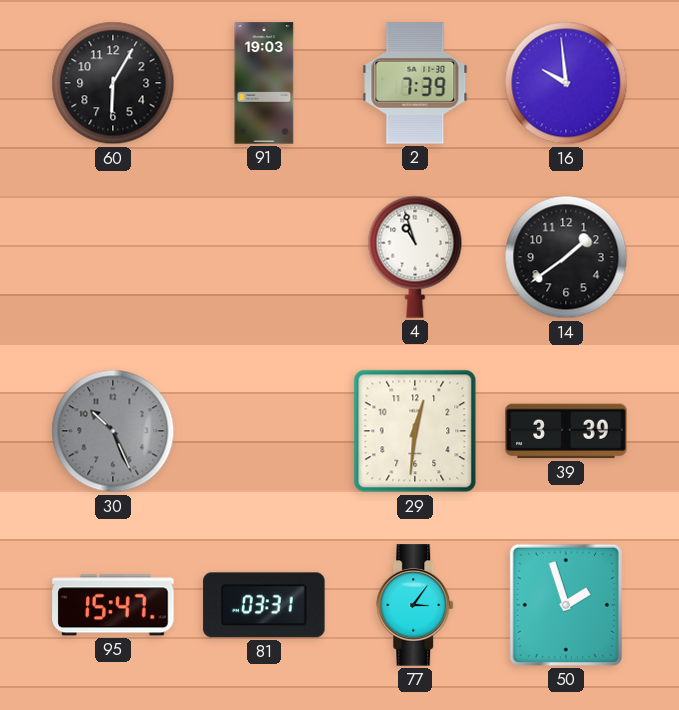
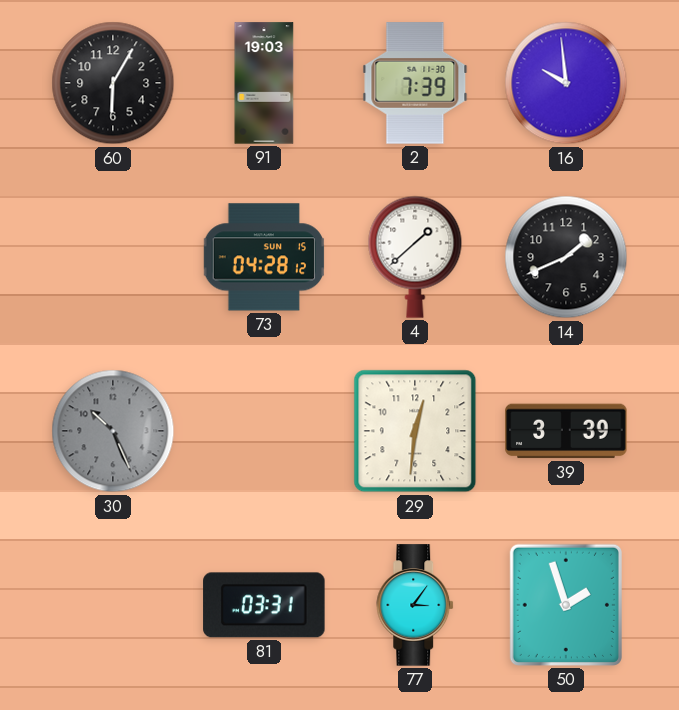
73: none -> 04:28
4: 10:57 -> 1:38
14: 1:39 -> 1:41
95: 15:47 -> none
